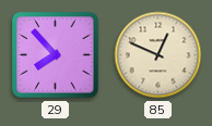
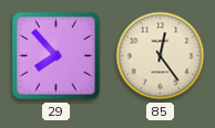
85: 12:49 -> 12:24
